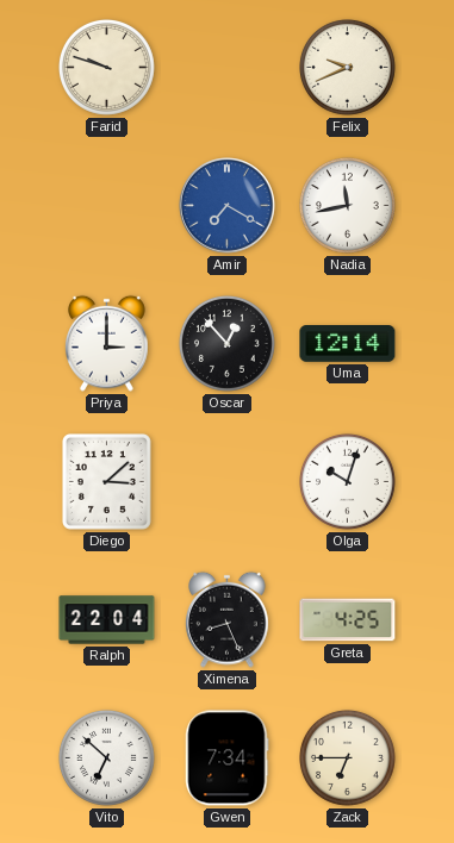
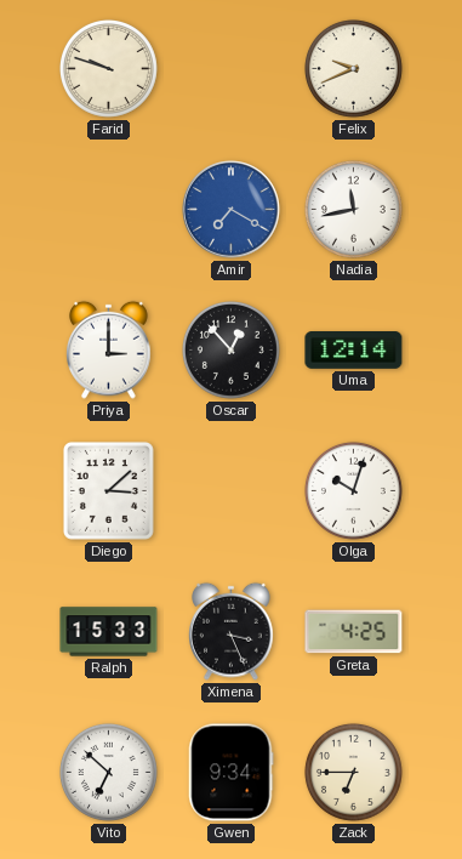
Ralph: 22:04 -> 15:33
Ximena: 8:26 -> 3:26
Gwen: 7:34 -> 9:34
